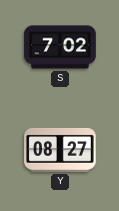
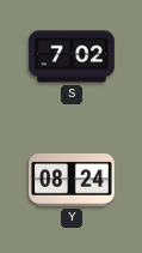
Y: 08:27 -> 08:24
